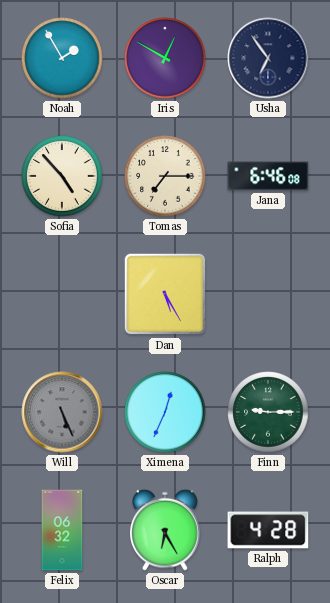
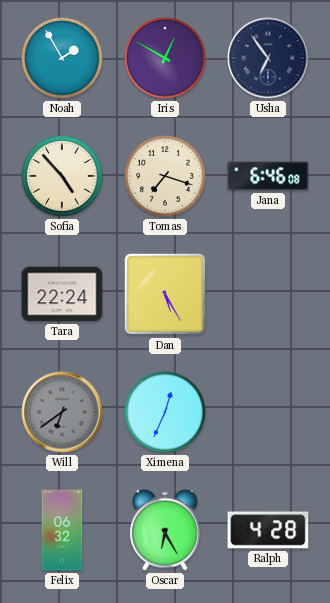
Tomas: 7:15 -> 7:18
Tara: none -> 22:24
Will: 5:26 -> 6:39
Finn: 9:15 -> none
